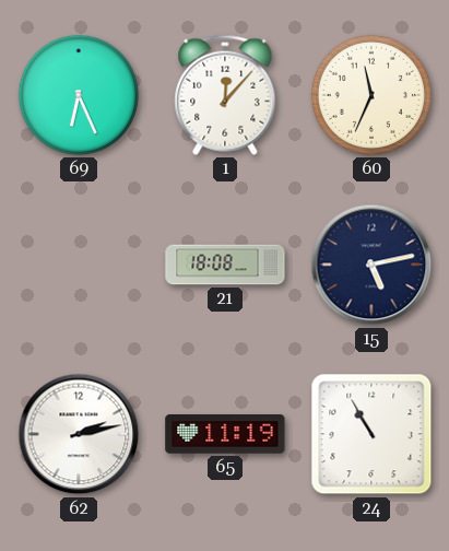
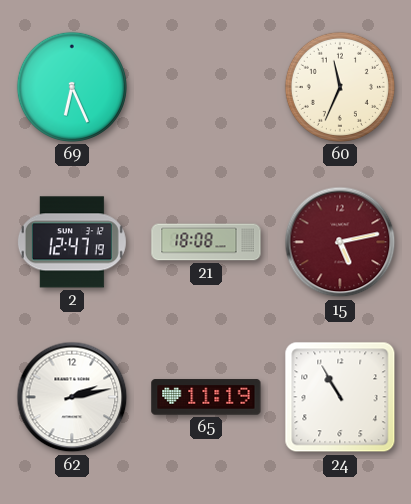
1: 12:07 -> none
2: none -> 12:47
15 dial: navy -> burgundy
